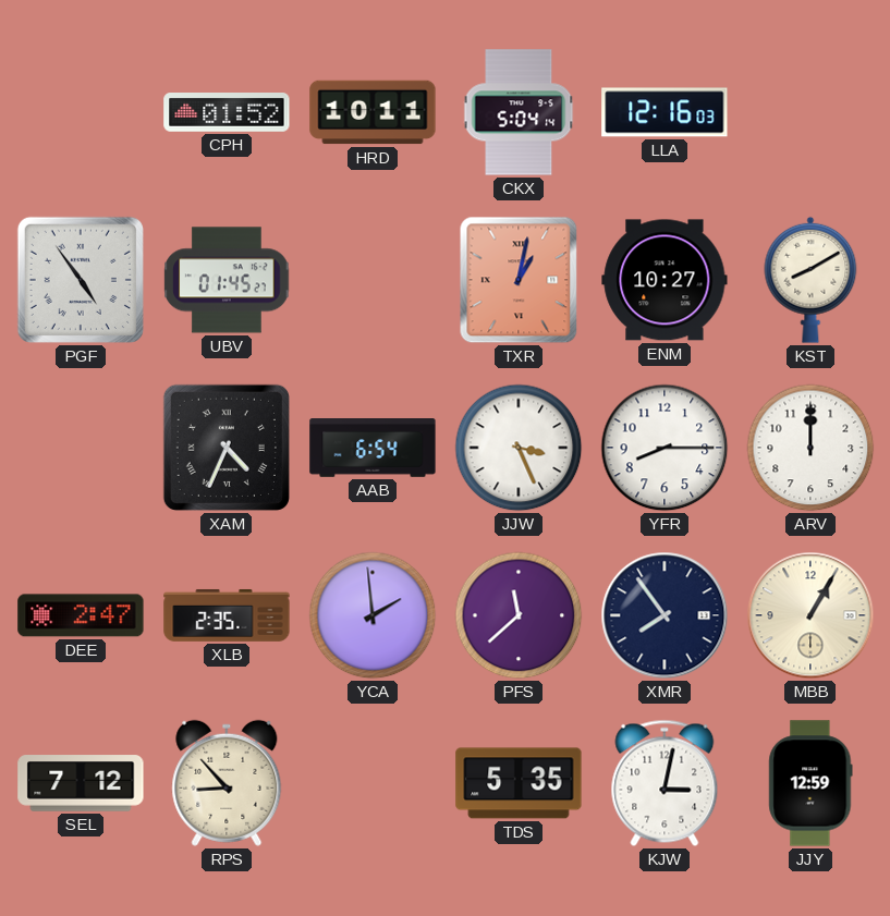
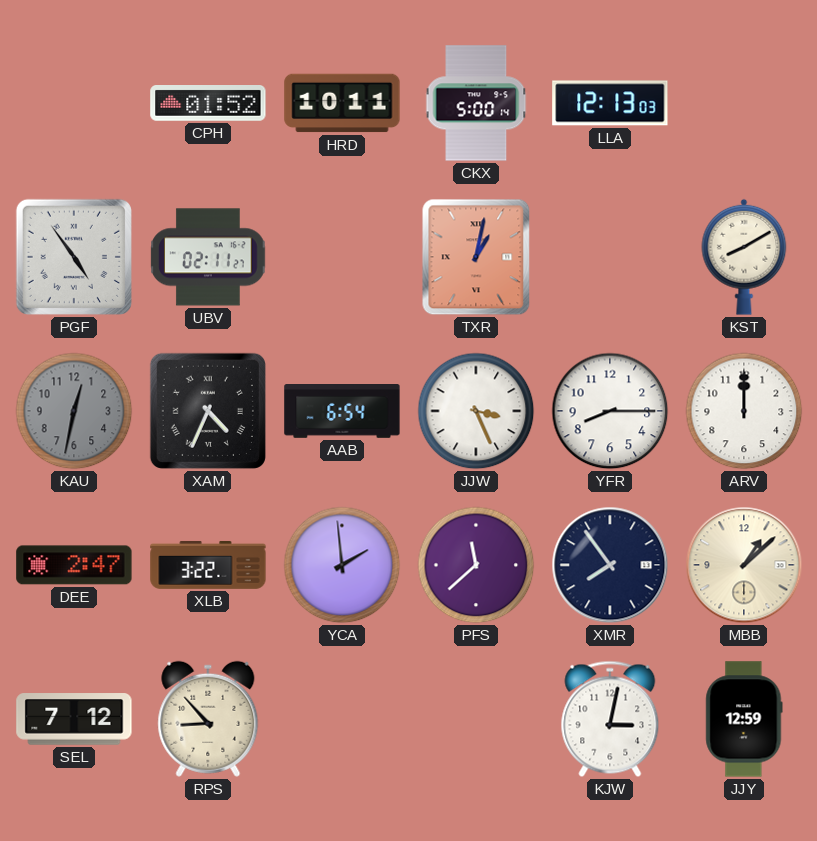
CKX: 5:04 -> 5:00
LLA: 12:16 -> 12:13
UBV: 01:45 -> 02:11
ENM: 10:27 -> none
KAU: none -> 12:32
XLB: 2:35 -> 3:22
MBB: 1:05 -> 1:08
TDS: 5:35 -> none
